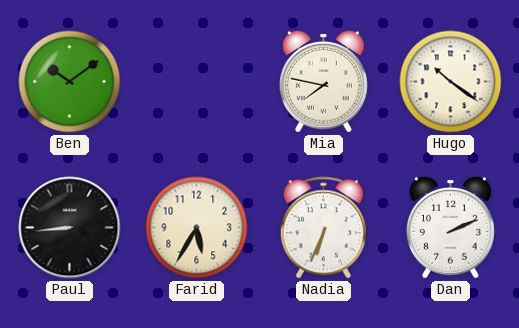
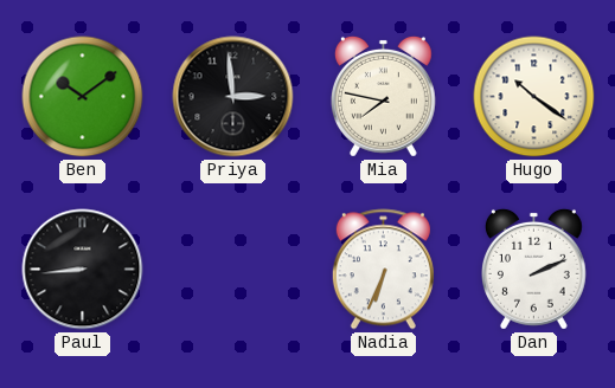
Priya: none -> 2:59
Farid: 5:35 -> none
